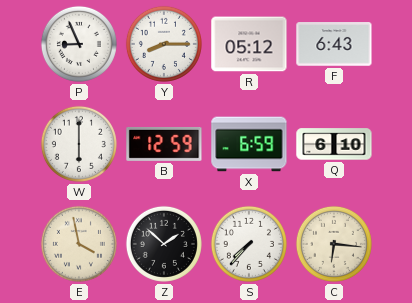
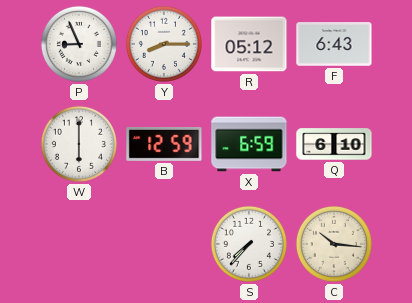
E: 3:58 -> none
Z: 1:52 -> none
C: 6:16 -> 10:16
